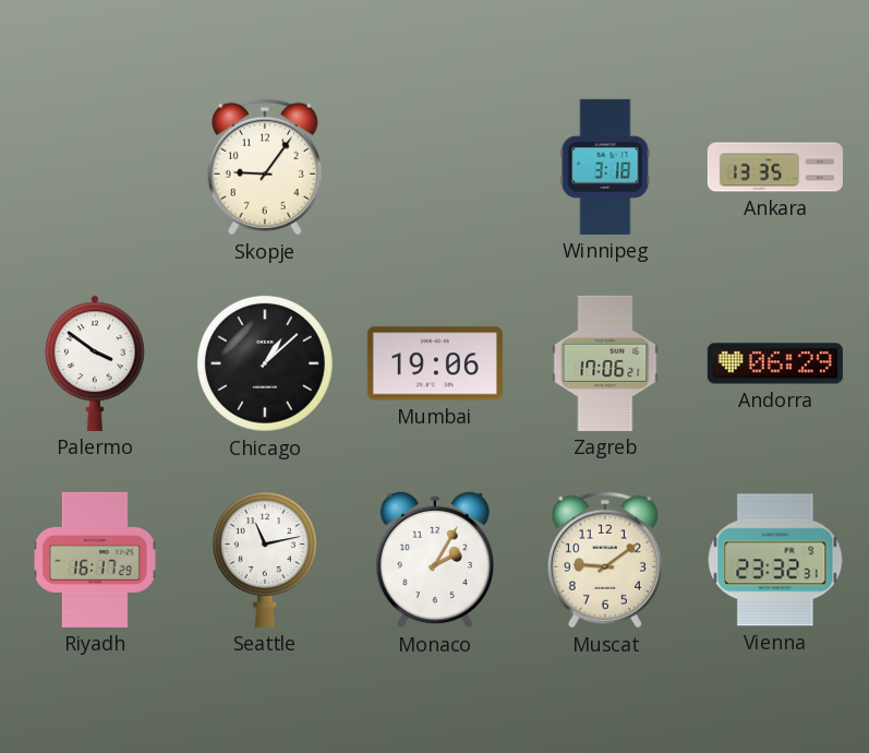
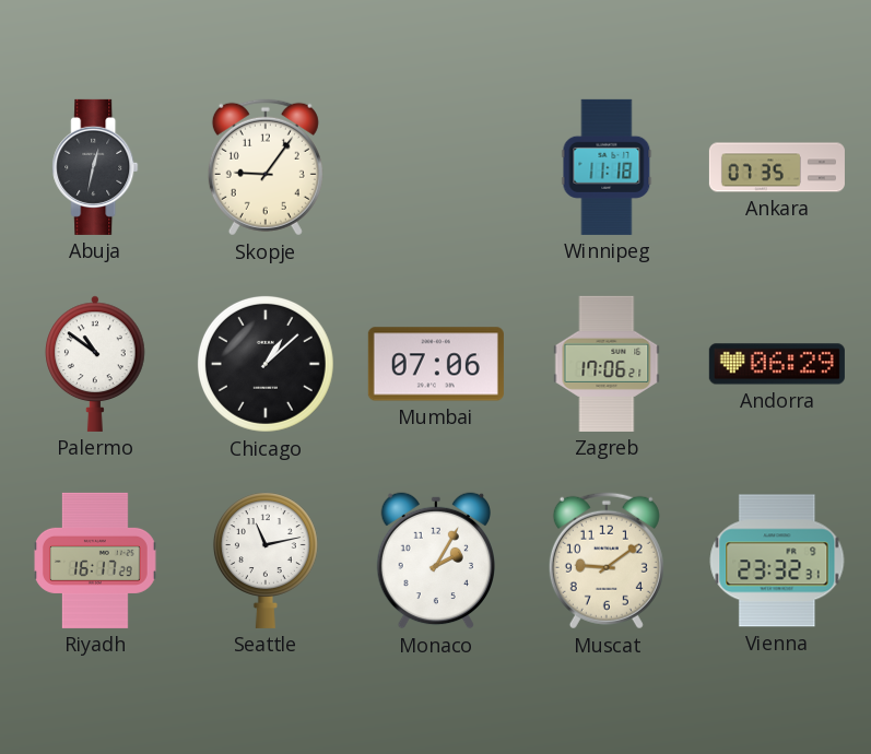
Abuja: none -> 12:32
Winnipeg: 3:18 -> 11:18
Ankara: 13:35 -> 07:35
Palermo: 3:51 -> 10:51
Mumbai: 19:06 -> 07:06
